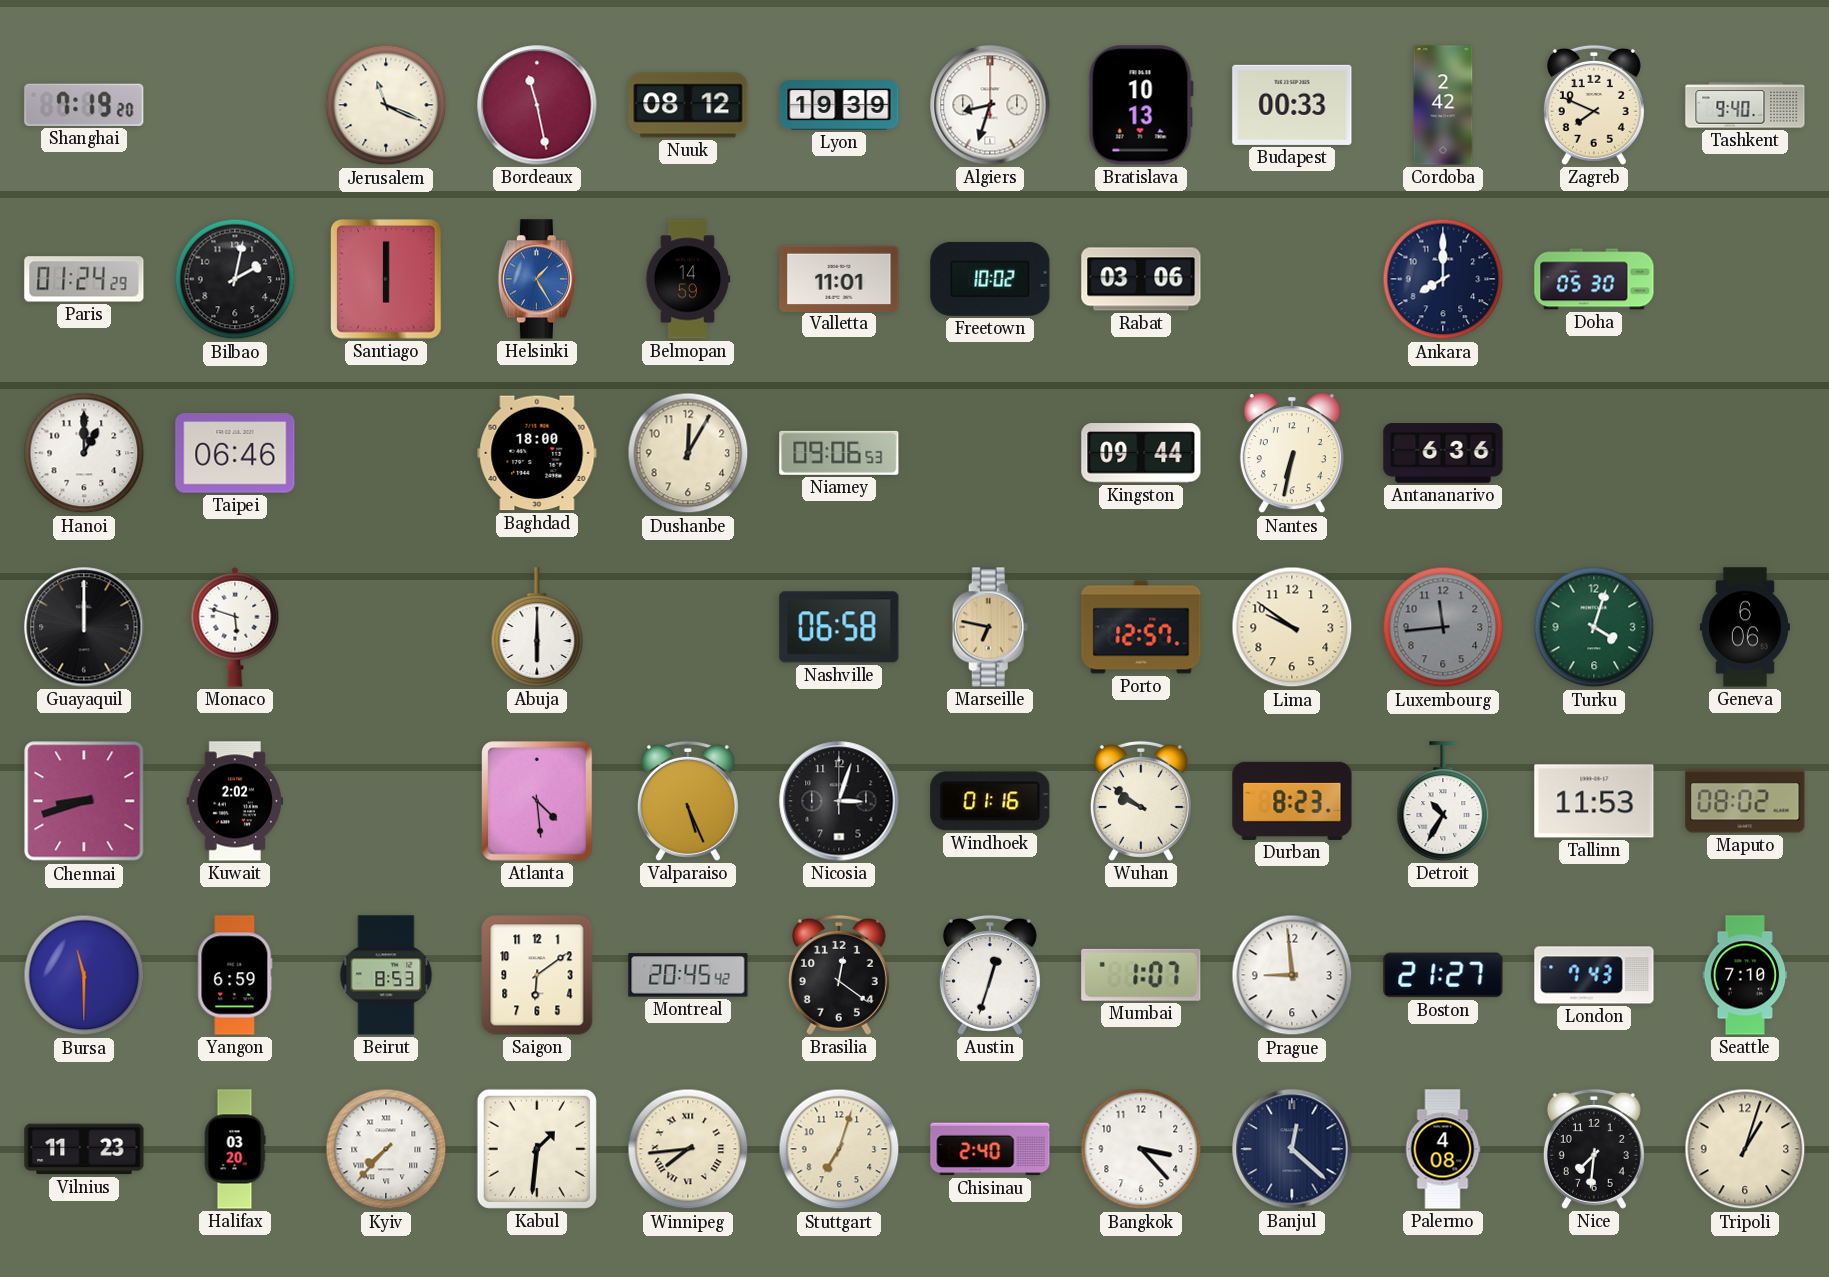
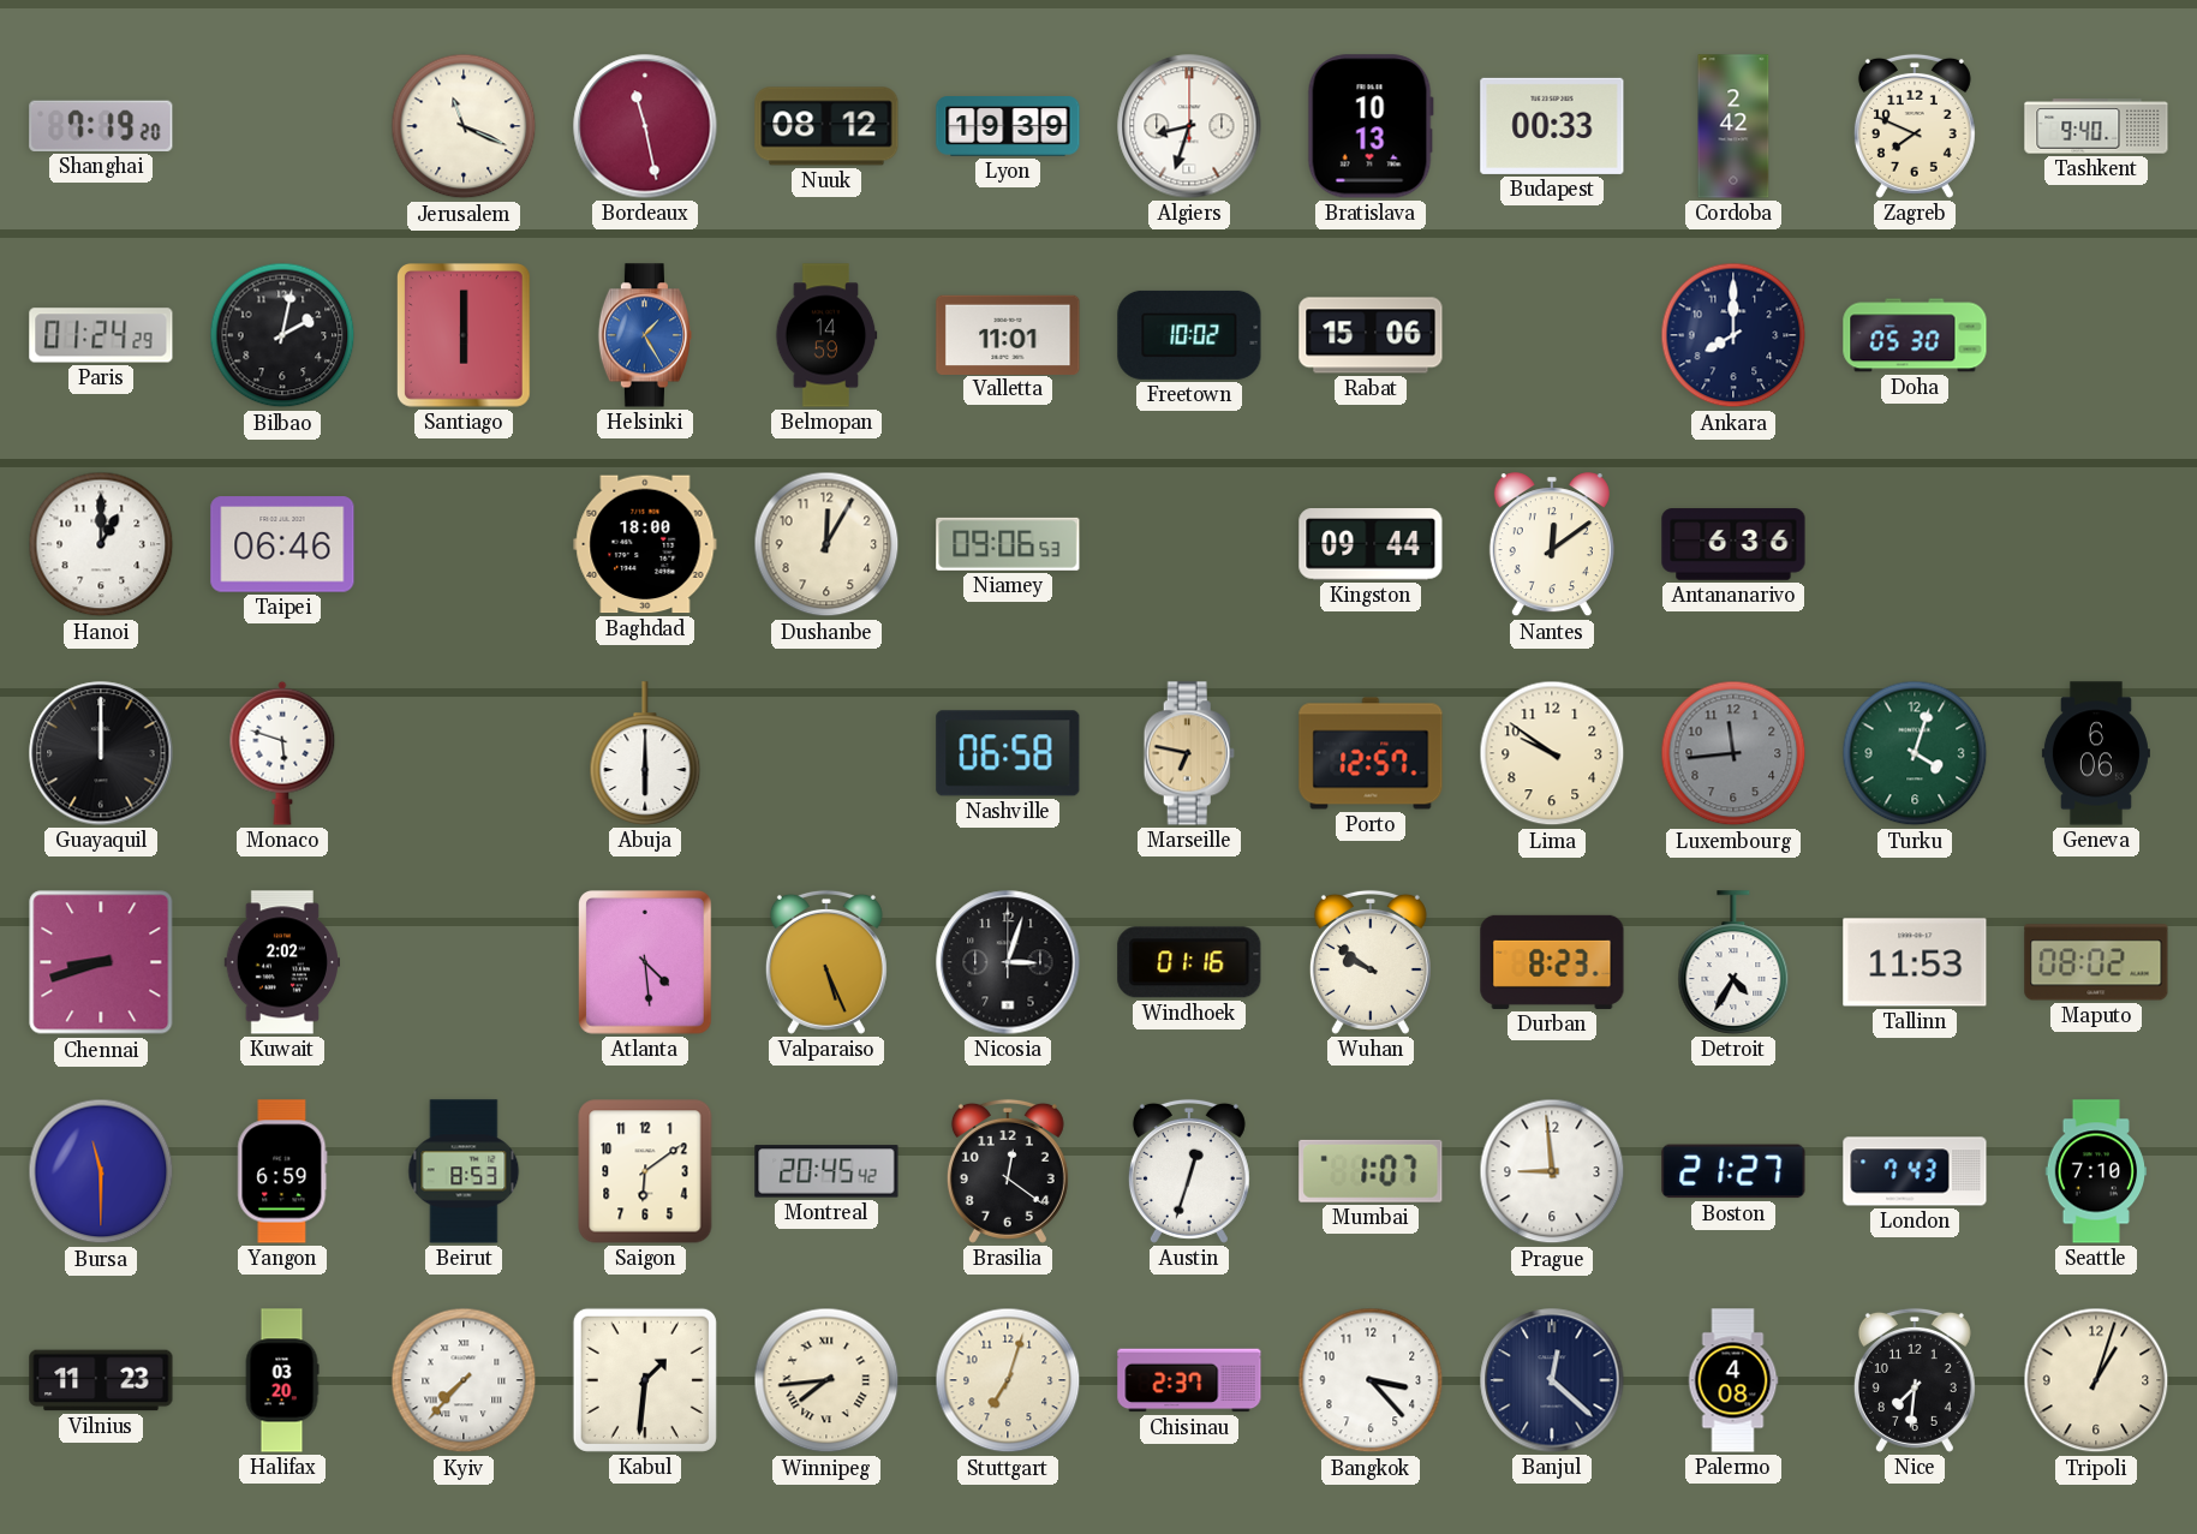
Rabat: 03:06 -> 15:06
Nantes: 6:32 -> 12:09
Detroit: 10:35 -> 4:35
Chisinau: 2:40 -> 2:37
